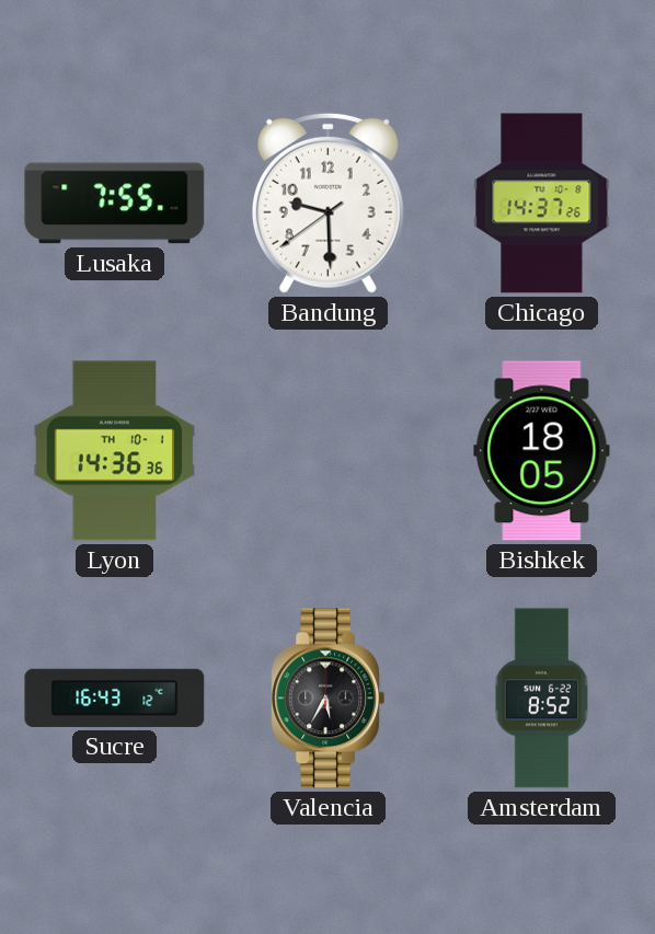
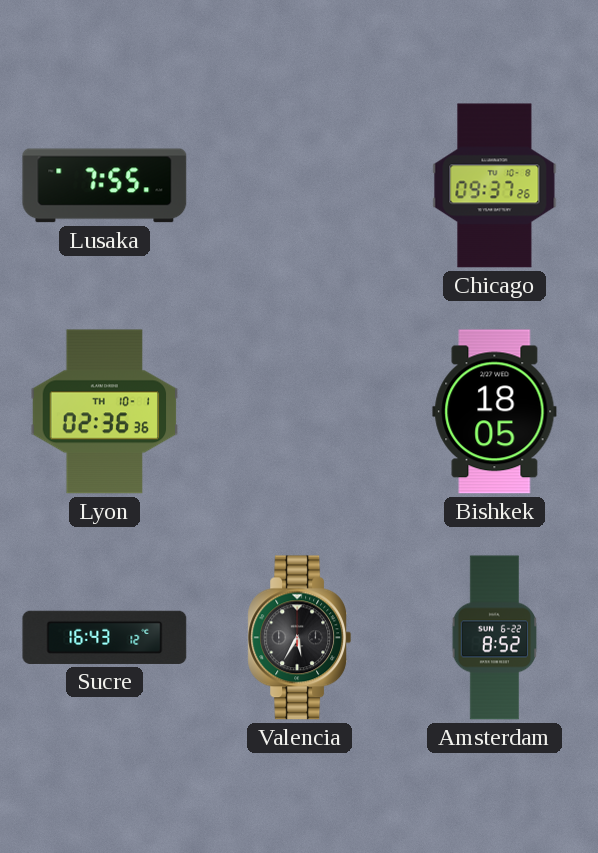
Bandung: 9:29 -> none
Chicago: 14:37 -> 09:37
Lyon: 14:36 -> 02:36
